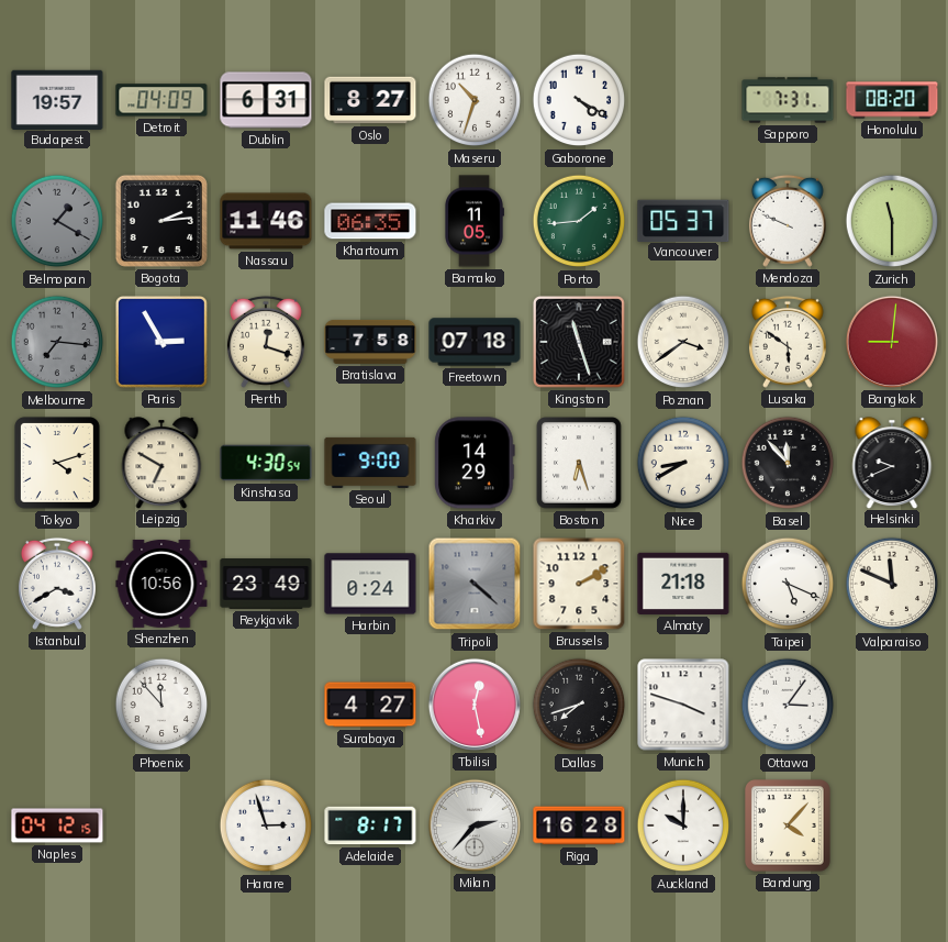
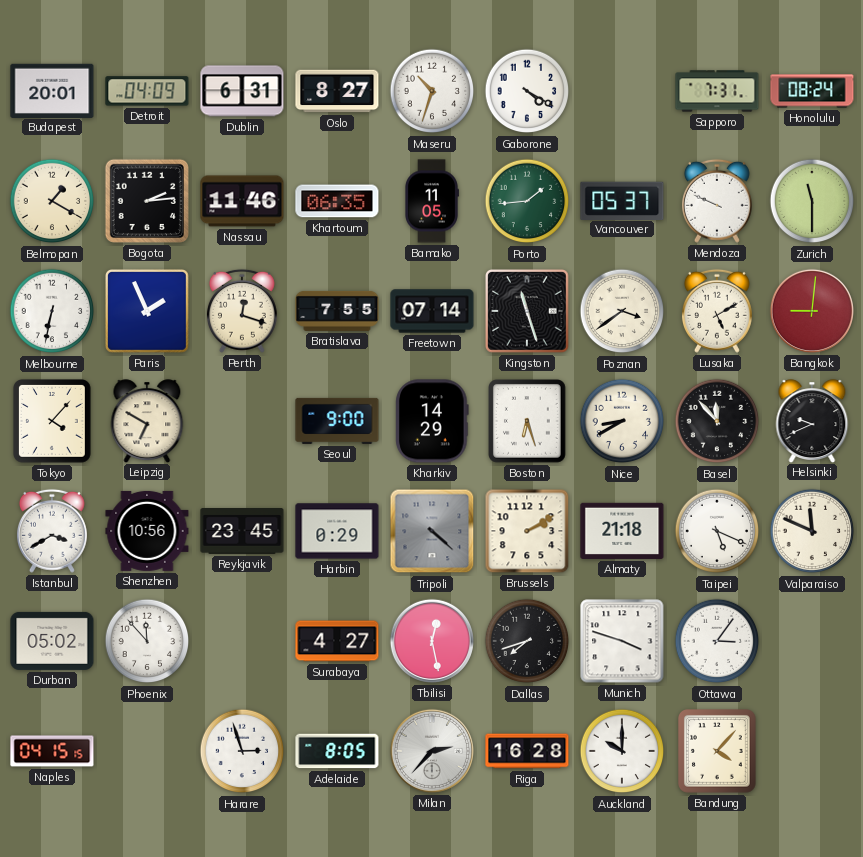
Budapest: 19:57 -> 20:01
Honolulu: 08:20 -> 08:24
Belmopan dial: grey -> cream
Melbourne: 7:16 -> 6:32
Melbourne dial: grey -> white
Paris: 2:55 -> 1:56
Bratislava: 7:58 -> 7:55
Freetown: 07:18 -> 07:14
Lusaka: 5:51 -> 5:10
Tokyo: 4:12 -> 4:07
Kinshasa: 4:30 -> none
Reykjavik: 23:49 -> 23:45
Harbin: 0:24 -> 0:29
Durban: none -> 05:02
Naples: 04:12 -> 04:15
Adelaide: 8:17 -> 8:05
